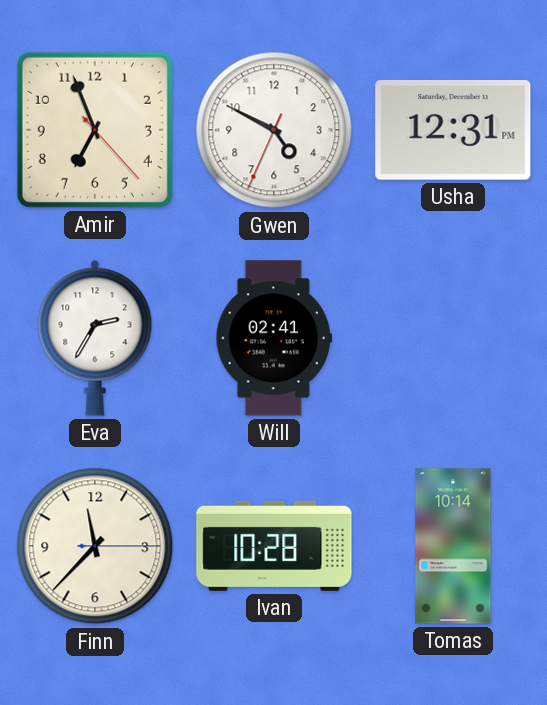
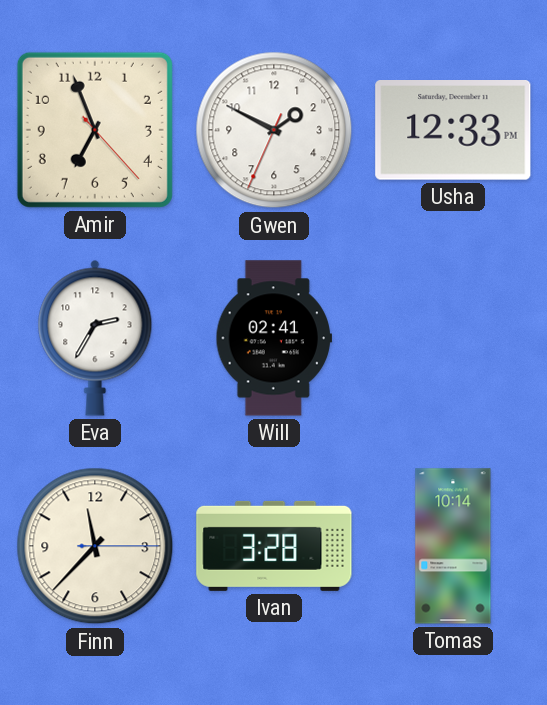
Gwen: 4:49 -> 1:49
Usha: 12:31 -> 12:33
Ivan: 10:28 -> 3:28
